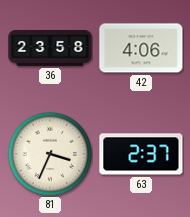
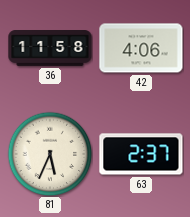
36: 23:58 -> 11:58
81: 3:34 -> 5:34
